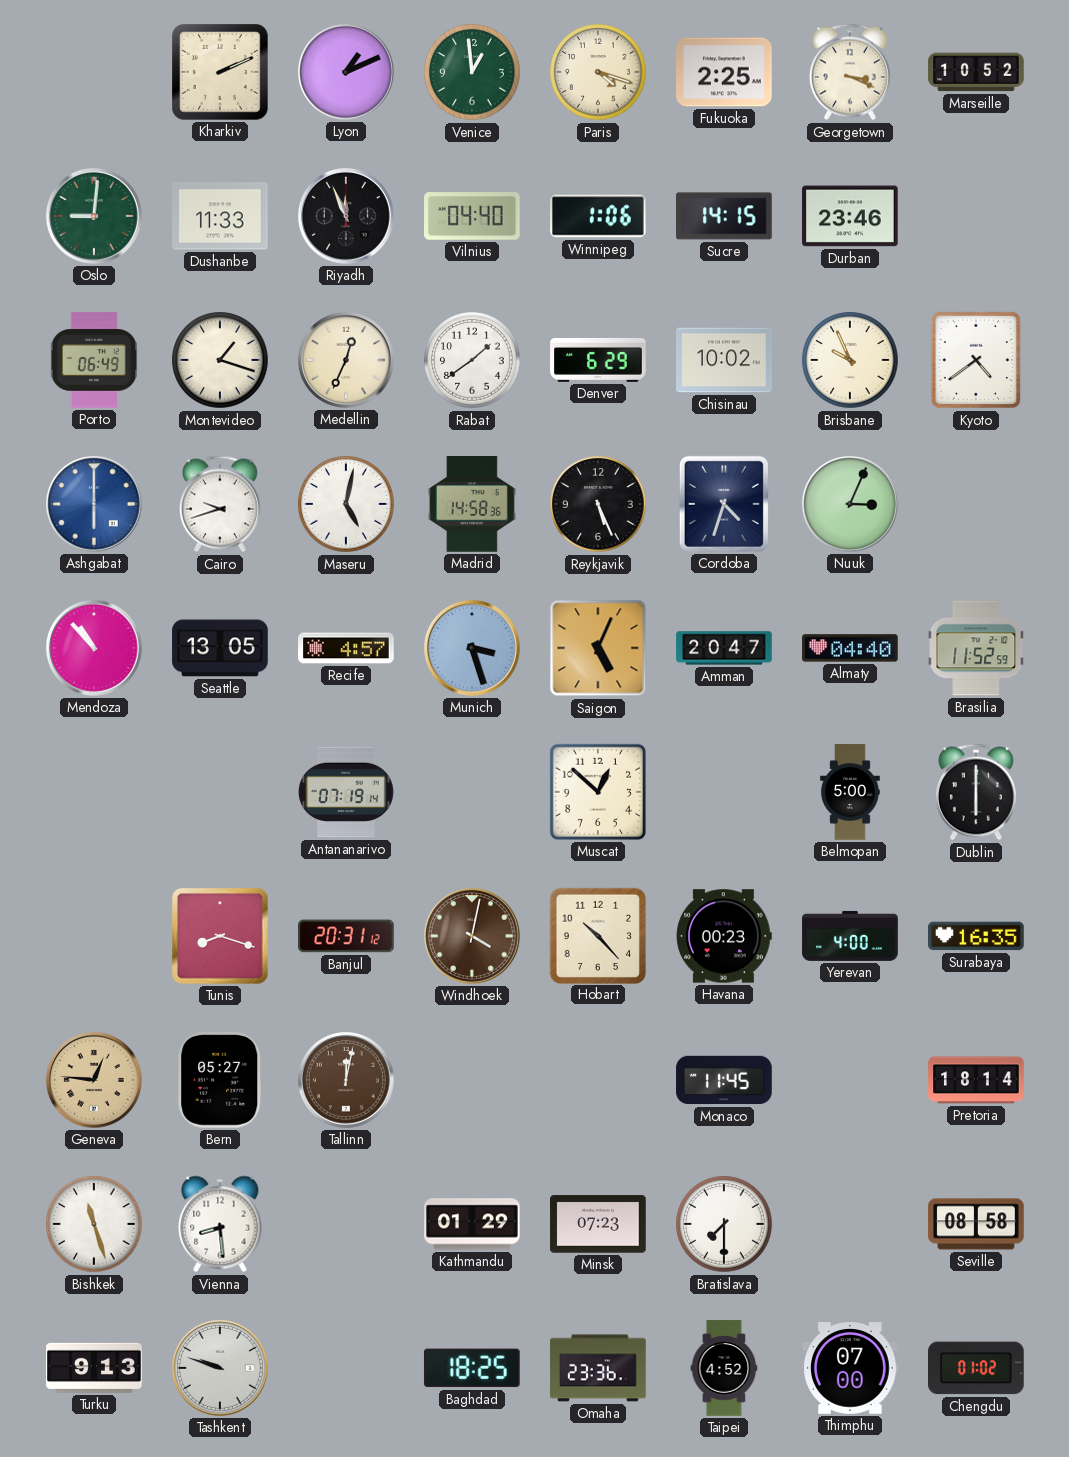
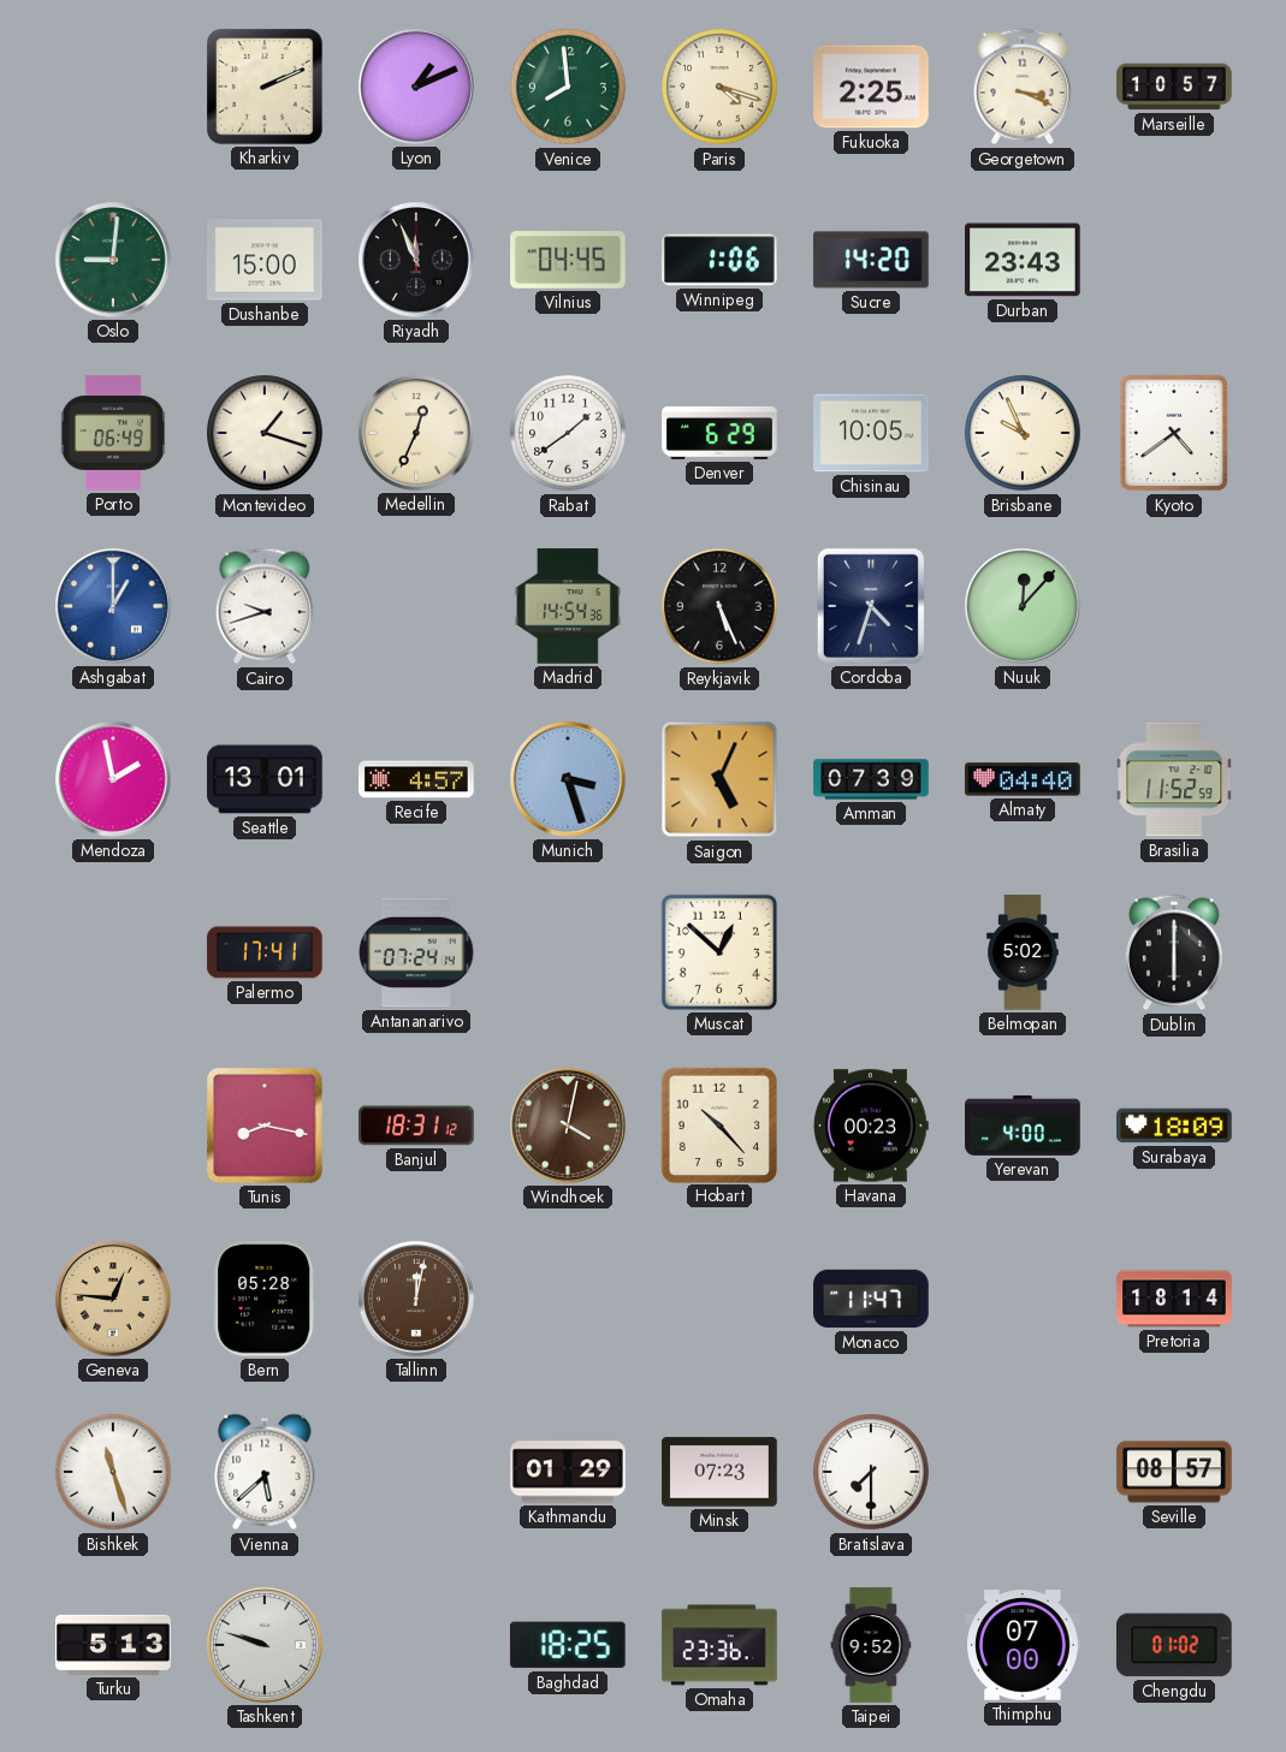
Venice: 12:59 -> 7:59
Marseille: 10:52 -> 10:57
Dushanbe: 11:33 -> 15:00
Vilnius: 04:40 -> 04:45
Sucre: 14:15 -> 14:20
Durban: 23:46 -> 23:43
Chisinau: 10:02 -> 10:05
Ashgabat: 6:00 -> 1:00
Maseru: 5:02 -> none
Madrid: 14:58 -> 14:54
Nuuk: 3:04 -> 12:07
Mendoza: 10:53 -> 1:58
Seattle: 13:05 -> 13:01
Amman: 20:47 -> 07:39
Palermo: none -> 17:41
Antananarivo: 07:19 -> 07:24
Belmopan: 5:00 -> 5:02
Tunis: 8:18 -> 8:17
Banjul: 20:31 -> 18:31
Surabaya: 16:35 -> 18:09
Bern: 05:27 -> 05:28
Monaco: 11:45 -> 11:47
Vienna: 8:29 -> 5:38
Seville: 08:58 -> 08:57
Turku: 9:13 -> 5:13
Taipei: 4:52 -> 9:52
